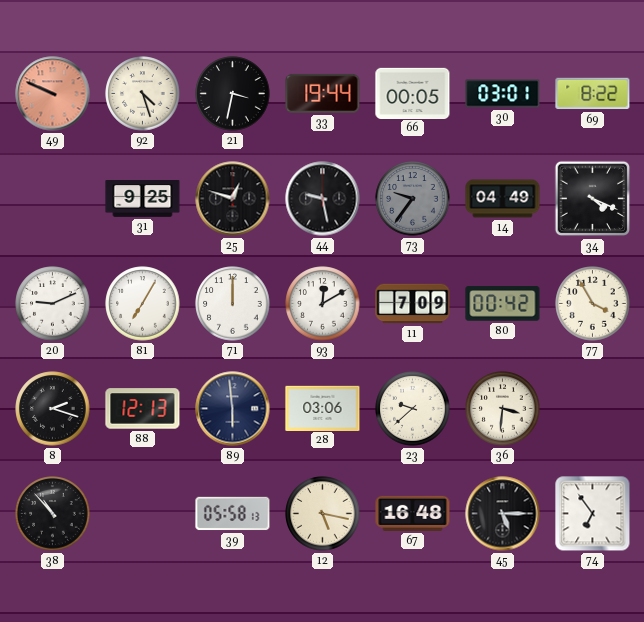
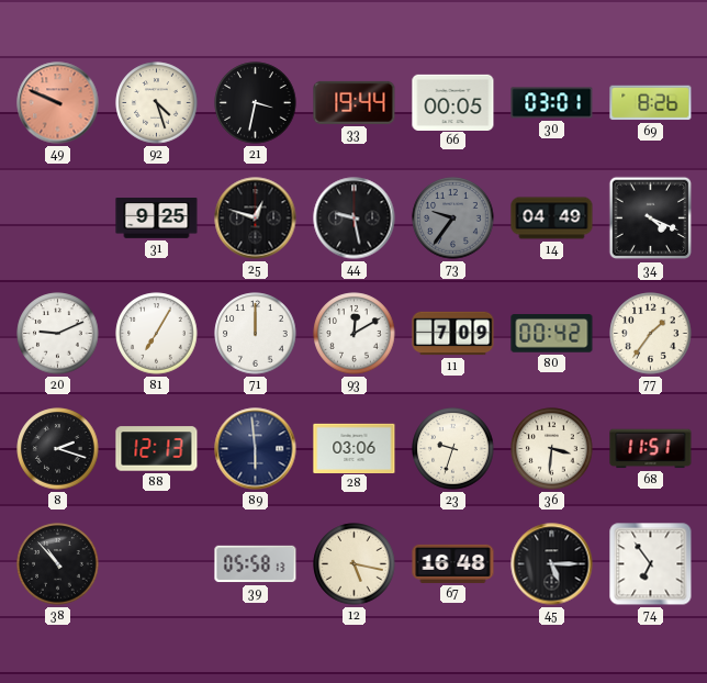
69: 8:22 -> 8:26
77: 3:55 -> 1:36
23: 9:38 -> 9:33
68: none -> 11:51
